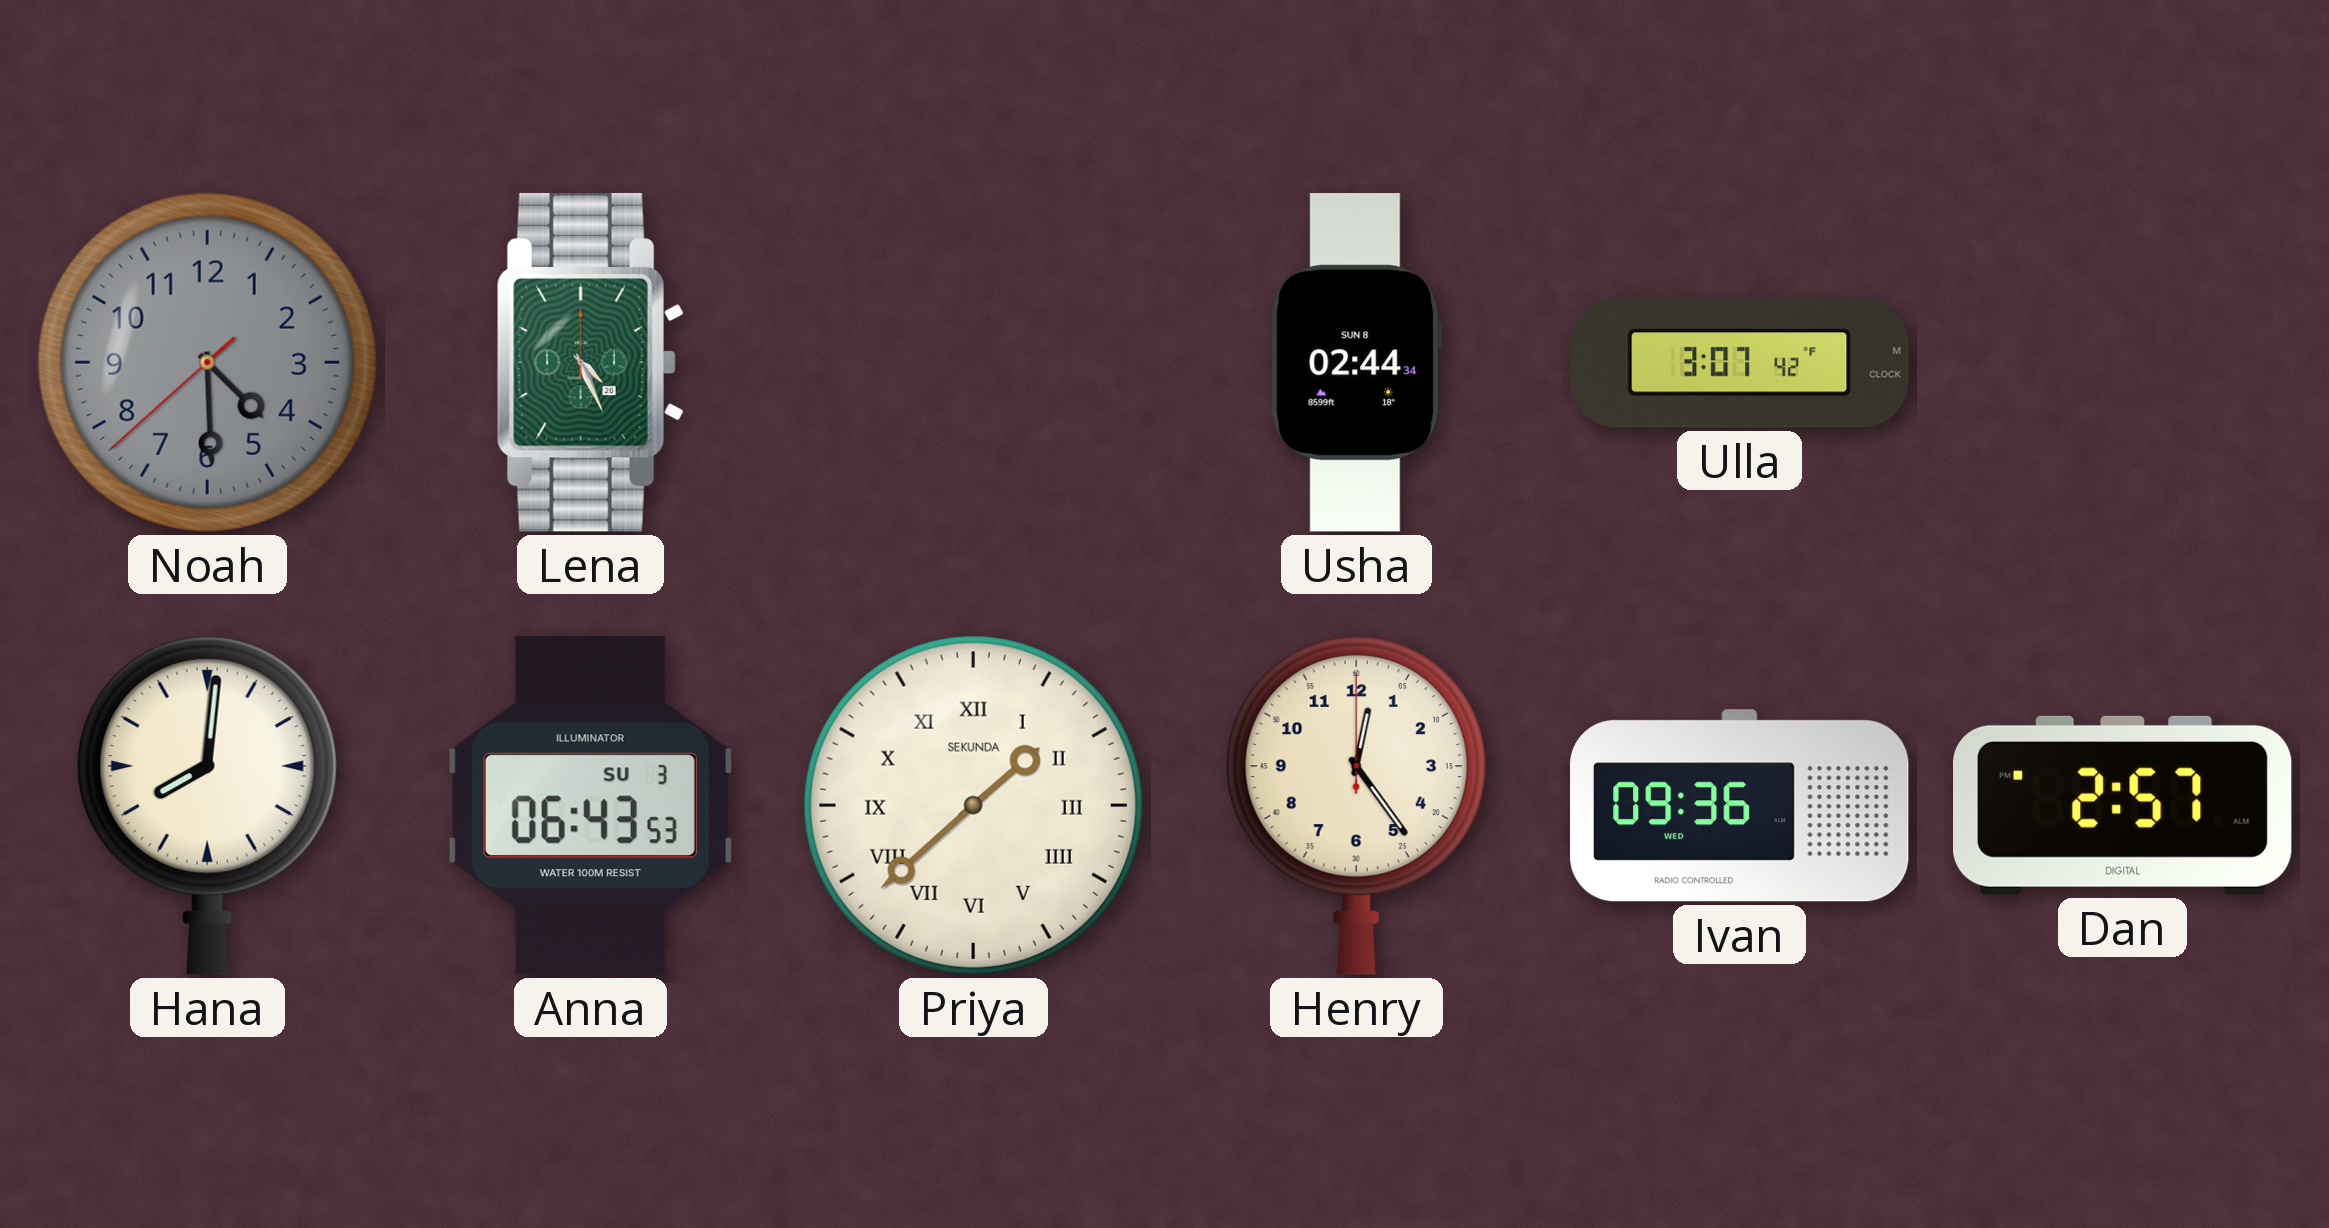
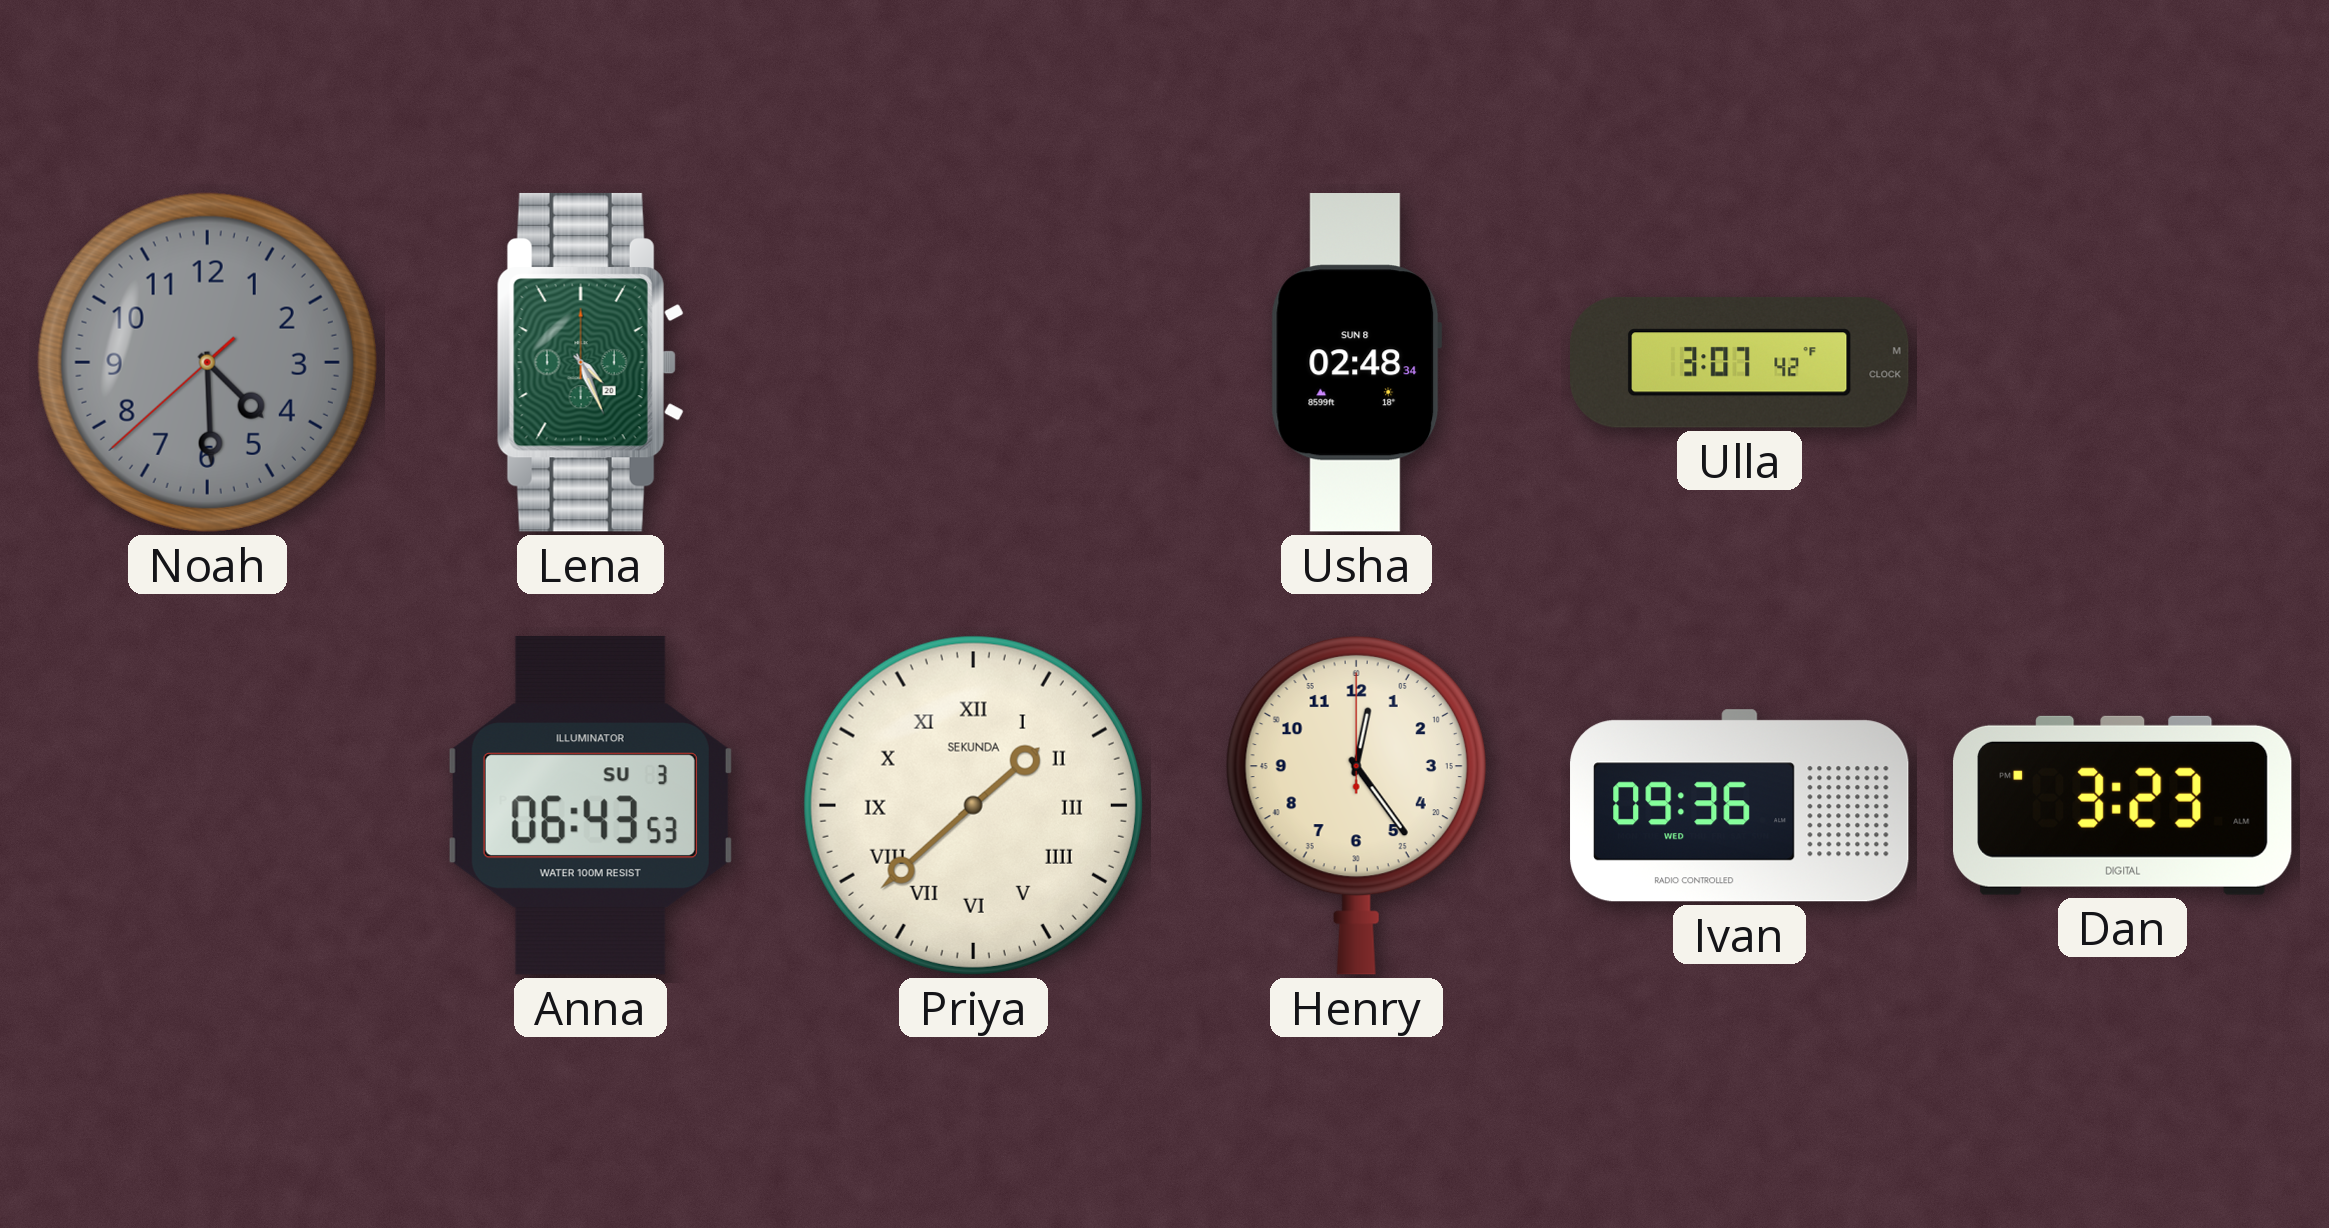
Usha: 02:44 -> 02:48
Hana: 8:01 -> none
Dan: 2:57 -> 3:23
